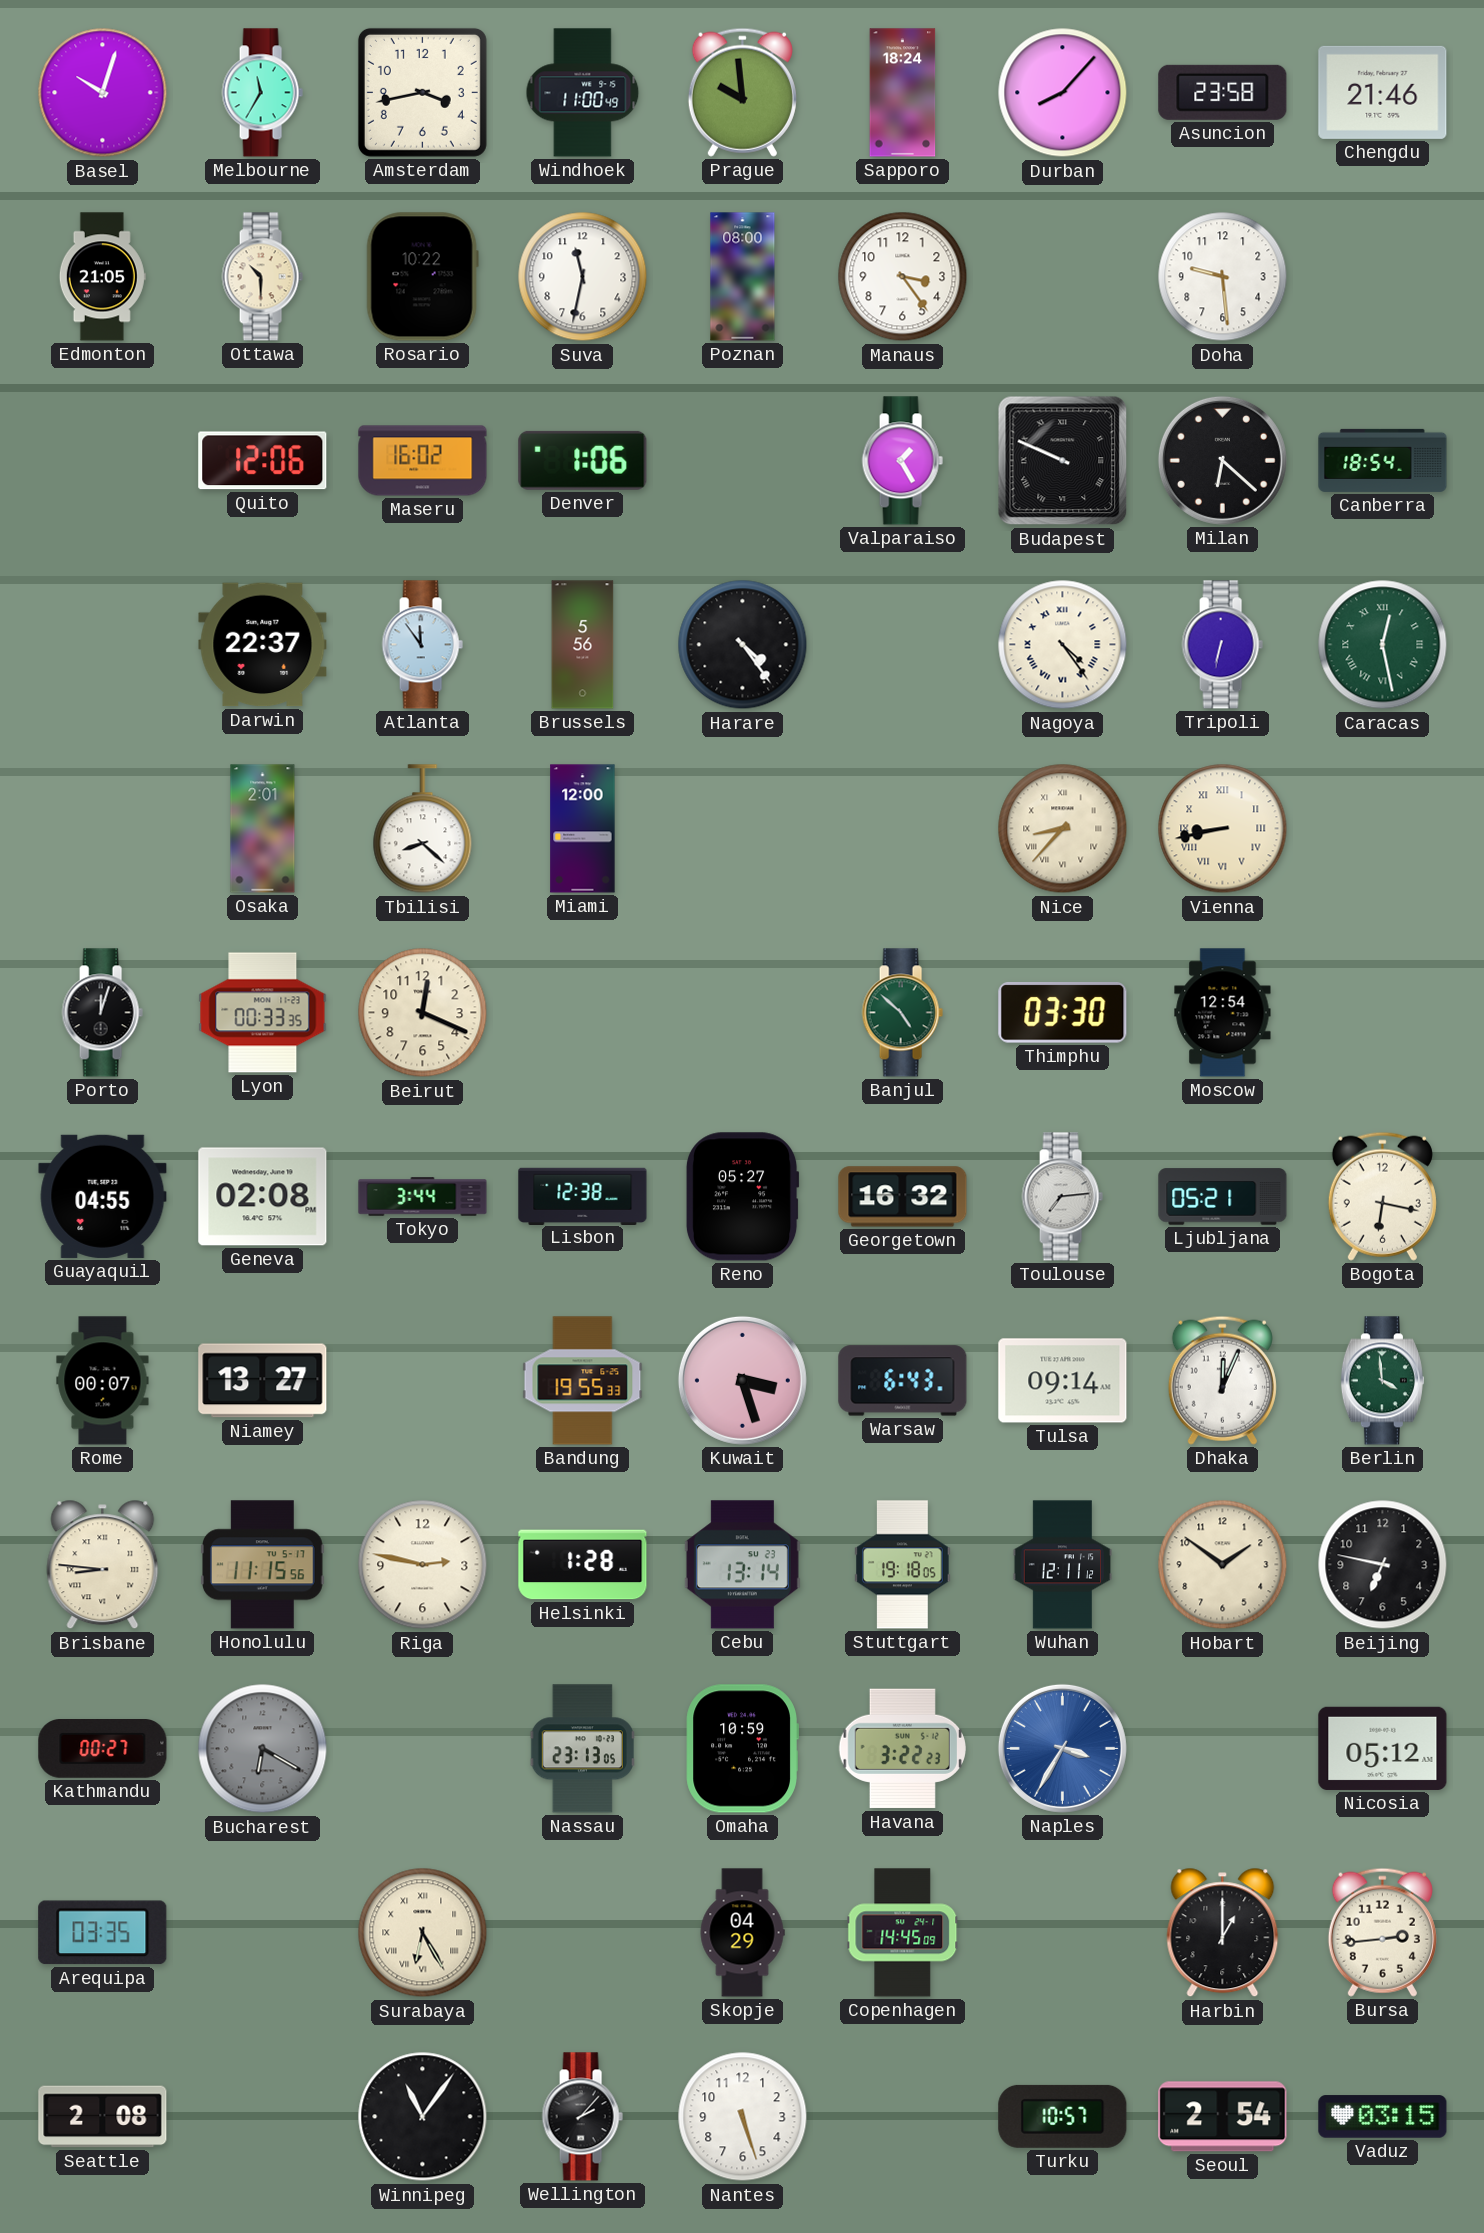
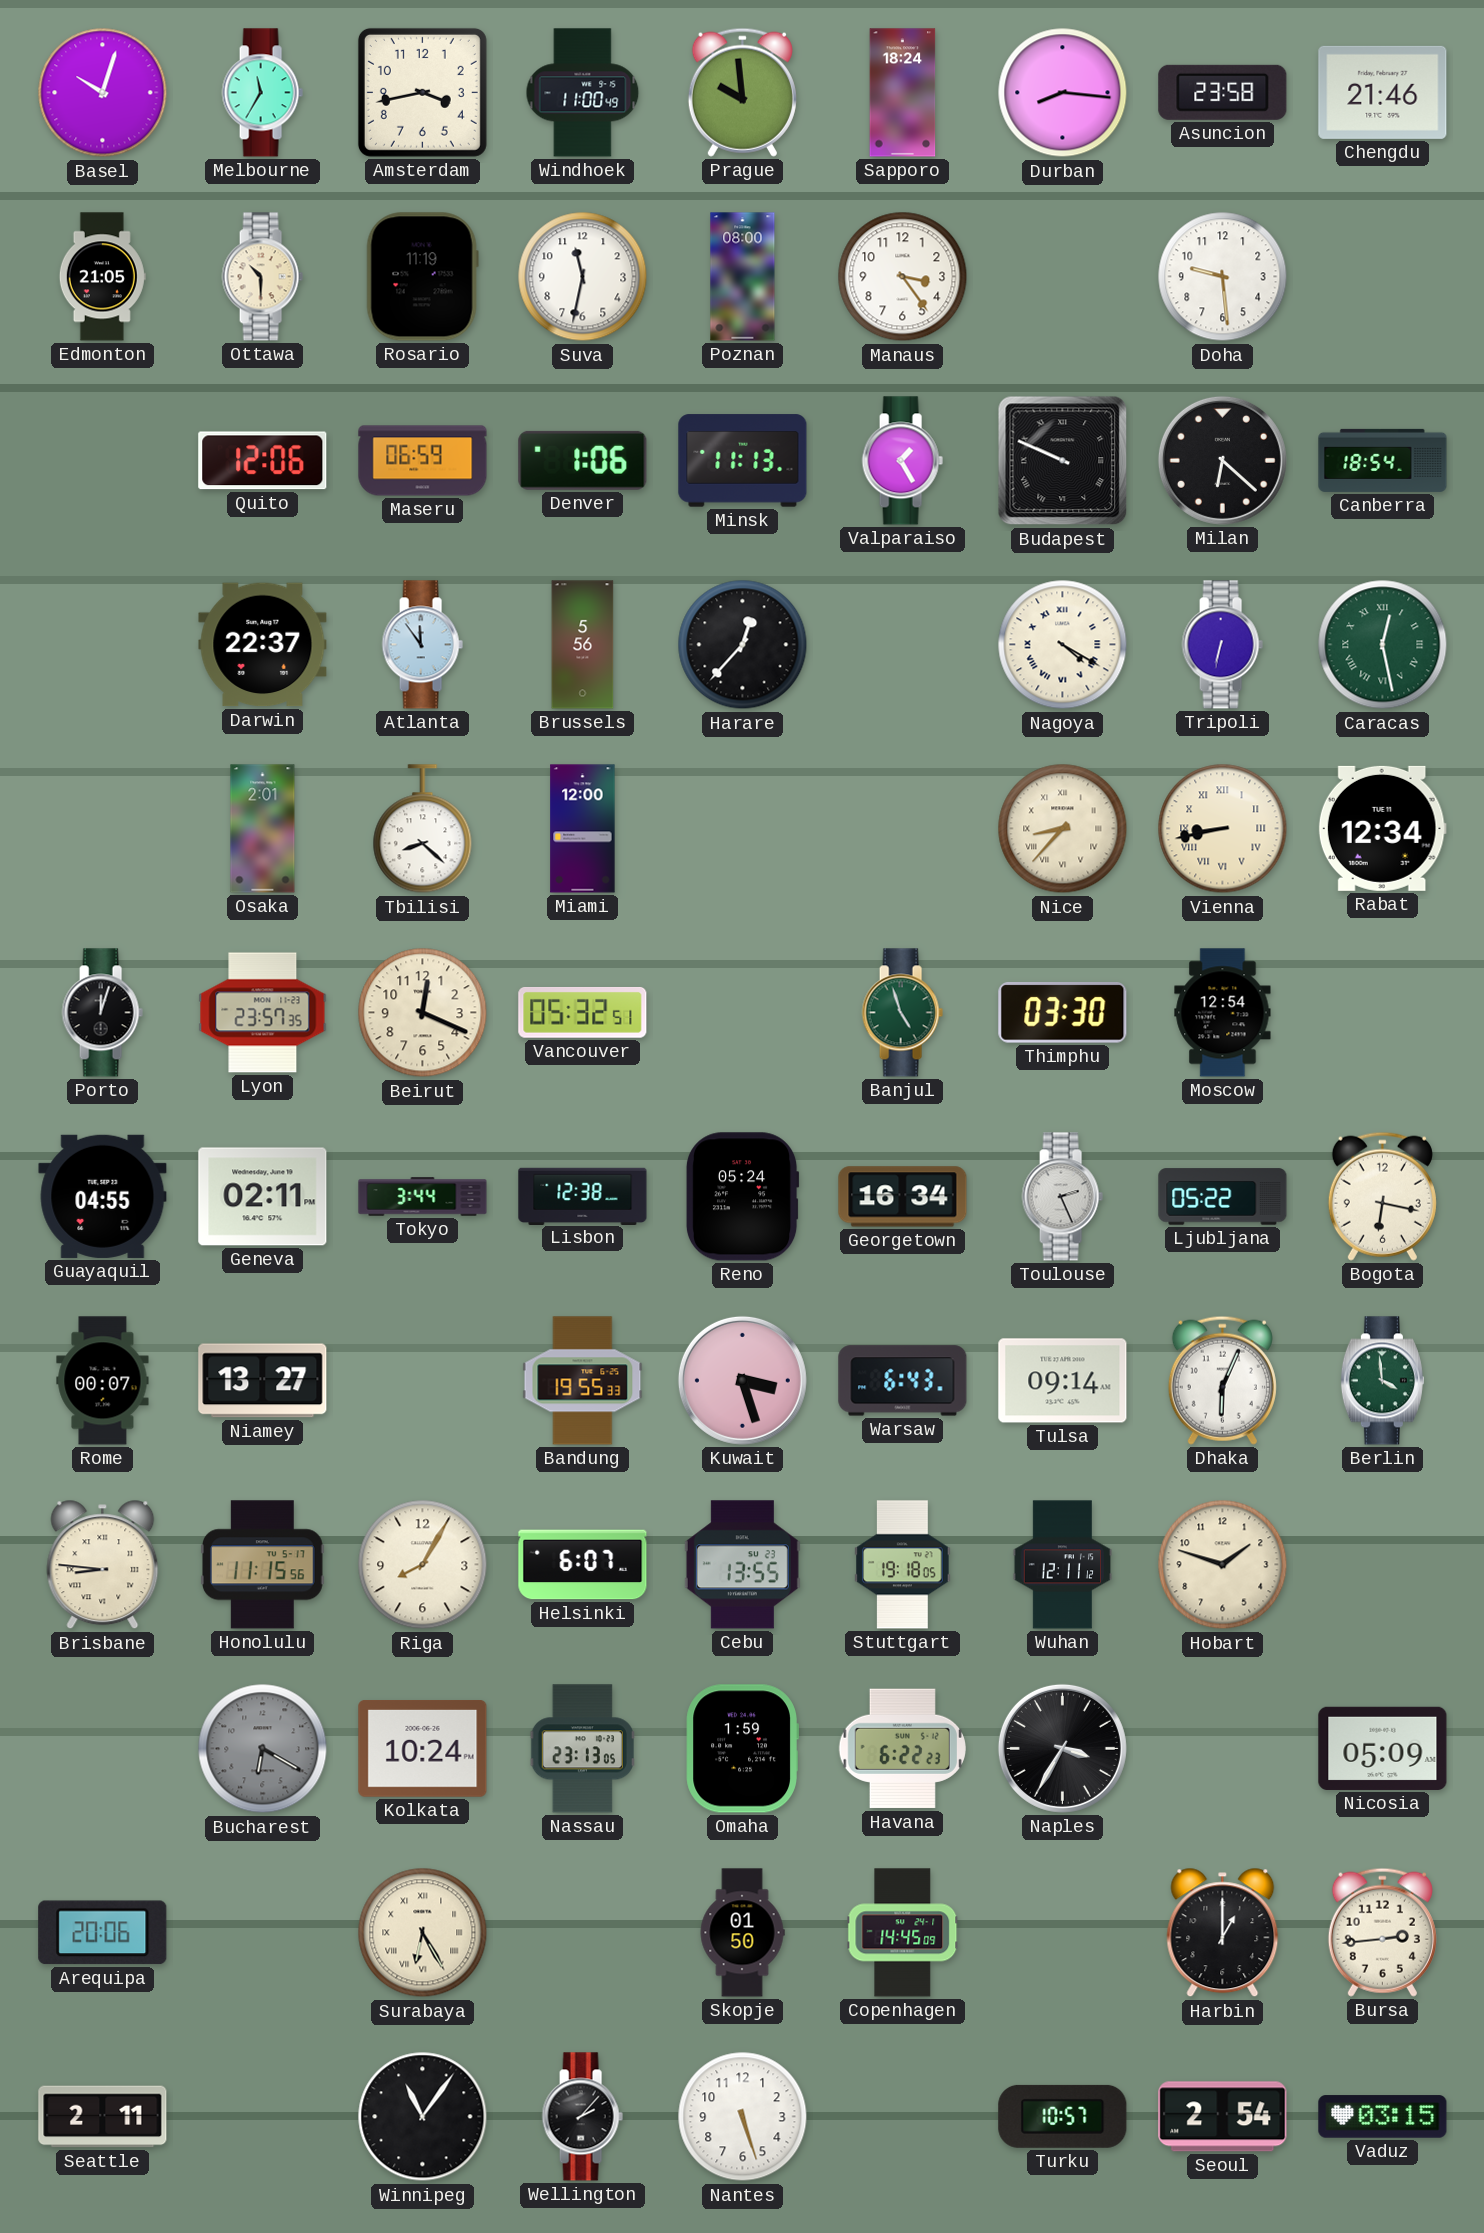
Durban: 8:07 -> 8:16
Rosario: 10:22 -> 11:19
Maseru: 16:02 -> 06:59
Minsk: none -> 11:13
Harare: 4:24 -> 12:37
Nagoya: 4:24 -> 4:20
Rabat: none -> 12:34
Lyon: 00:33 -> 23:57
Vancouver: none -> 05:32
Banjul: 4:52 -> 4:57
Geneva: 02:08 -> 02:11
Reno: 05:27 -> 05:24
Georgetown: 16:32 -> 16:34
Toulouse: 7:14 -> 2:26
Ljubljana: 05:21 -> 05:22
Dhaka: 12:04 -> 6:04
Riga: 2:47 -> 8:05
Helsinki: 1:28 -> 6:07
Cebu: 13:14 -> 13:55
Hobart: 1:51 -> 1:48
Beijing: 6:47 -> none
Kathmandu: 00:27 -> none
Kolkata: none -> 10:24
Omaha: 10:59 -> 1:59
Havana: 3:22 -> 6:22
Naples dial: blue -> black
Nicosia: 05:12 -> 05:09
Arequipa: 03:35 -> 20:06
Skopje: 04:29 -> 01:50
Seattle: 2:08 -> 2:11
